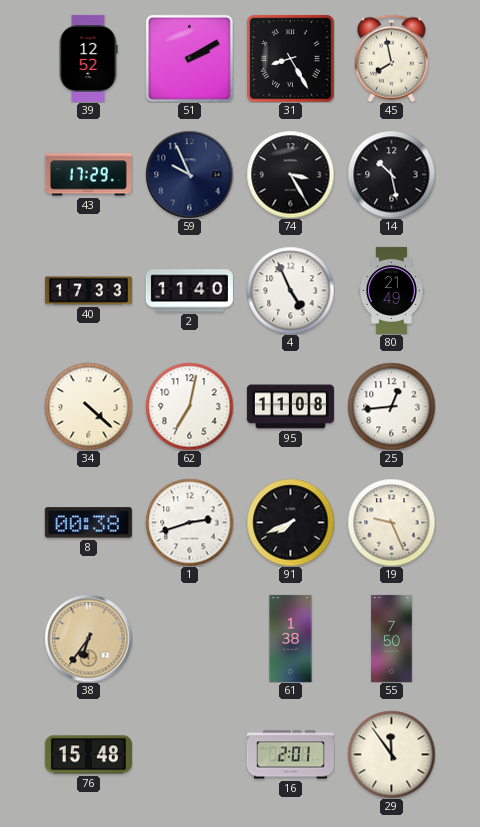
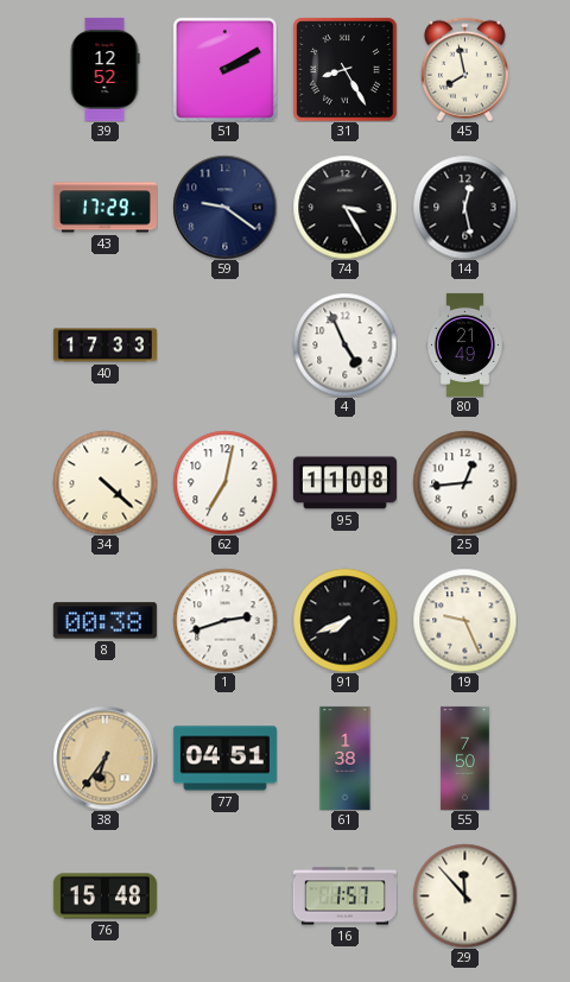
59: 9:56 -> 9:21
14: 10:28 -> 12:28
2: 11:40 -> none
77: none -> 04:51
16: 2:01 -> 1:57
29: 11:54 -> 11:53
